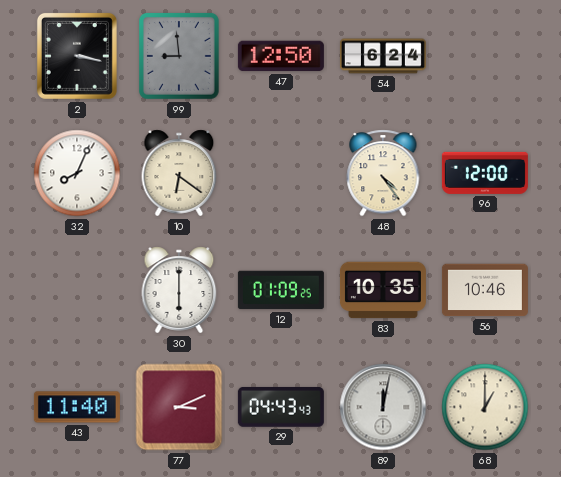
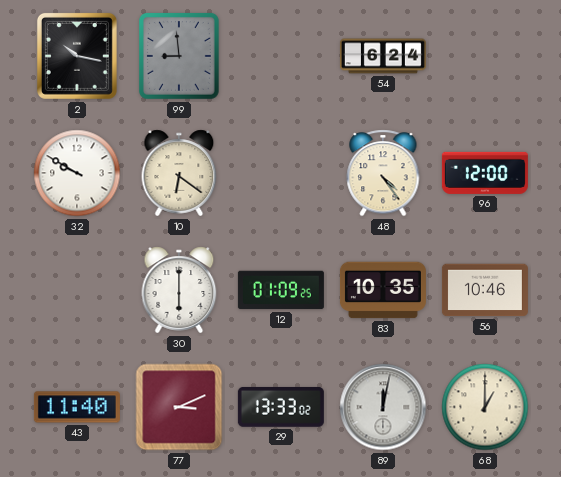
2: 3:17 -> 10:17
47: 12:50 -> none
32: 8:04 -> 9:50
29: 04:43 -> 13:33
